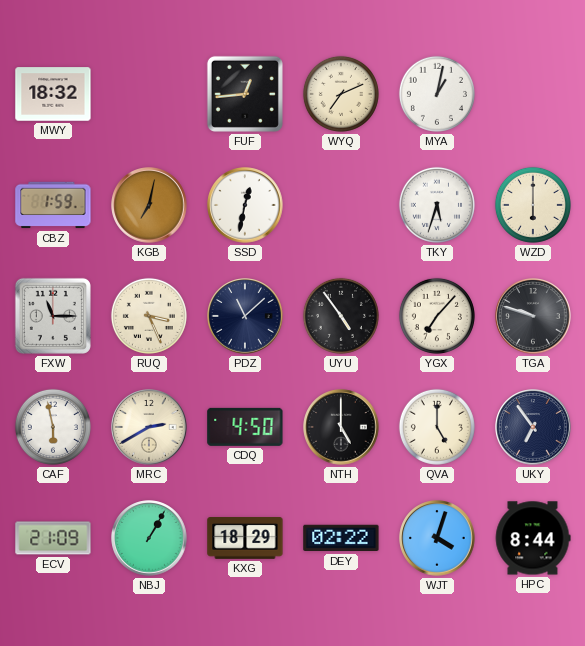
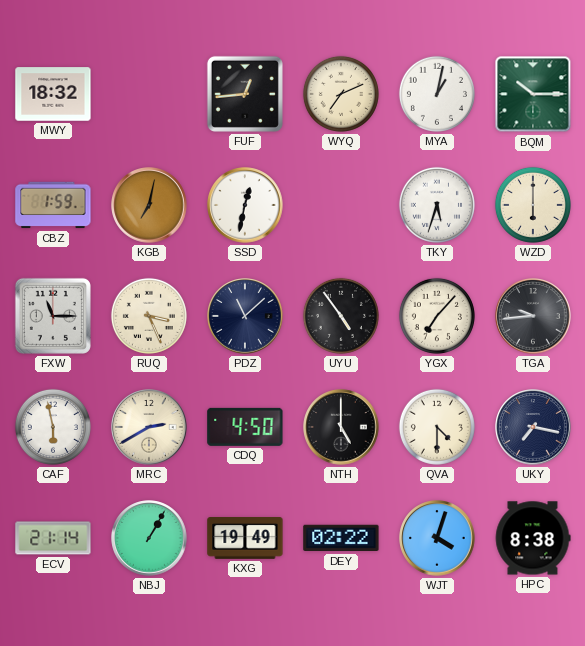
BQM: none -> 10:15
TGA: 9:48 -> 9:44
QVA: 5:00 -> 4:30
UKY: 6:54 -> 7:17
ECV: 21:09 -> 21:14
KXG: 18:29 -> 19:49
HPC: 8:44 -> 8:38
